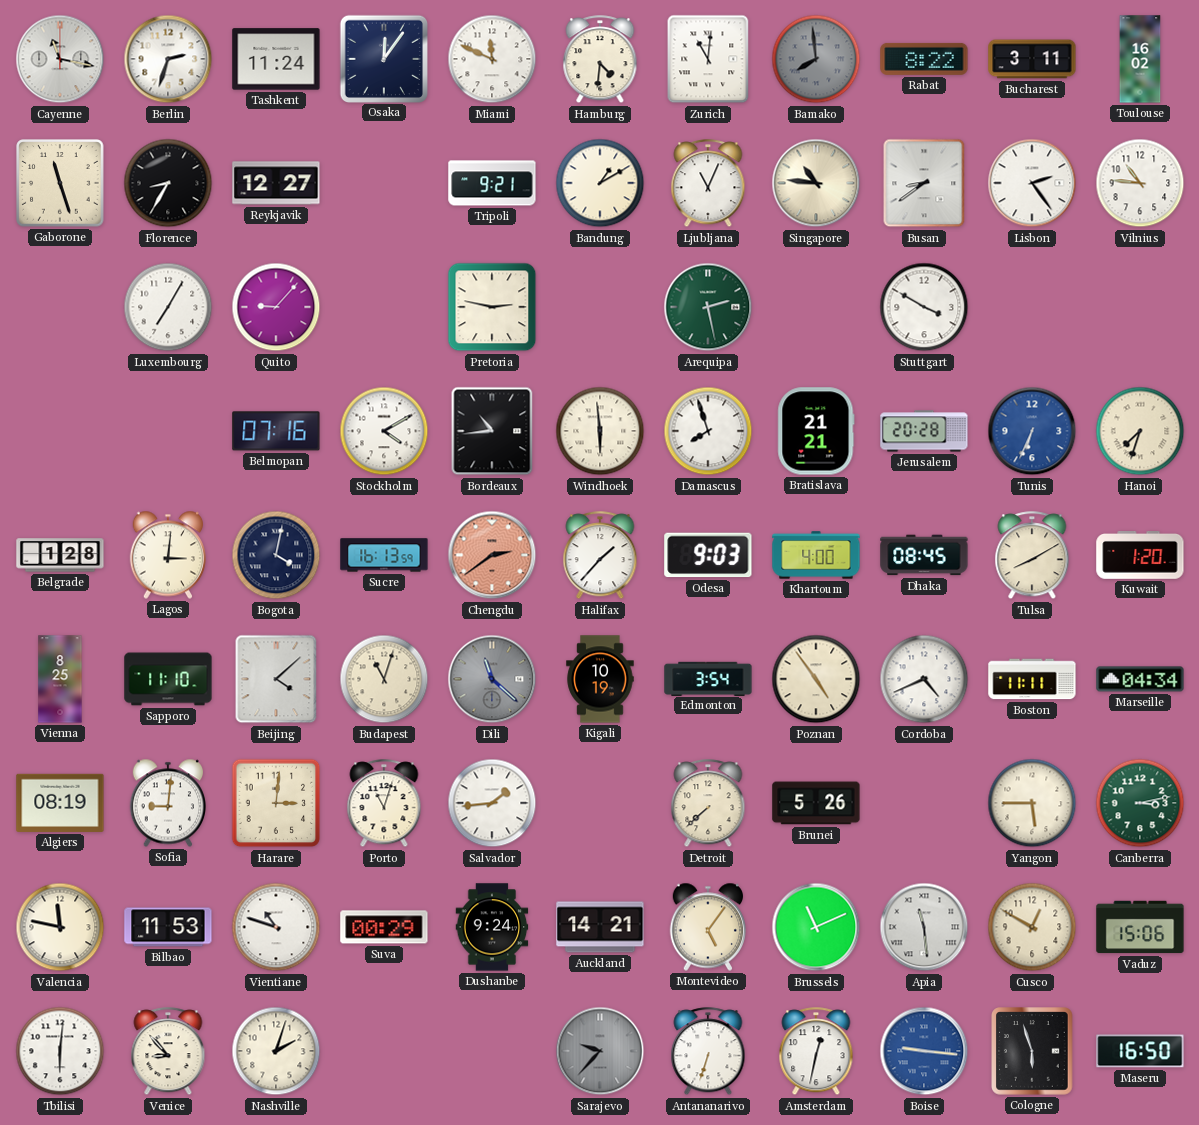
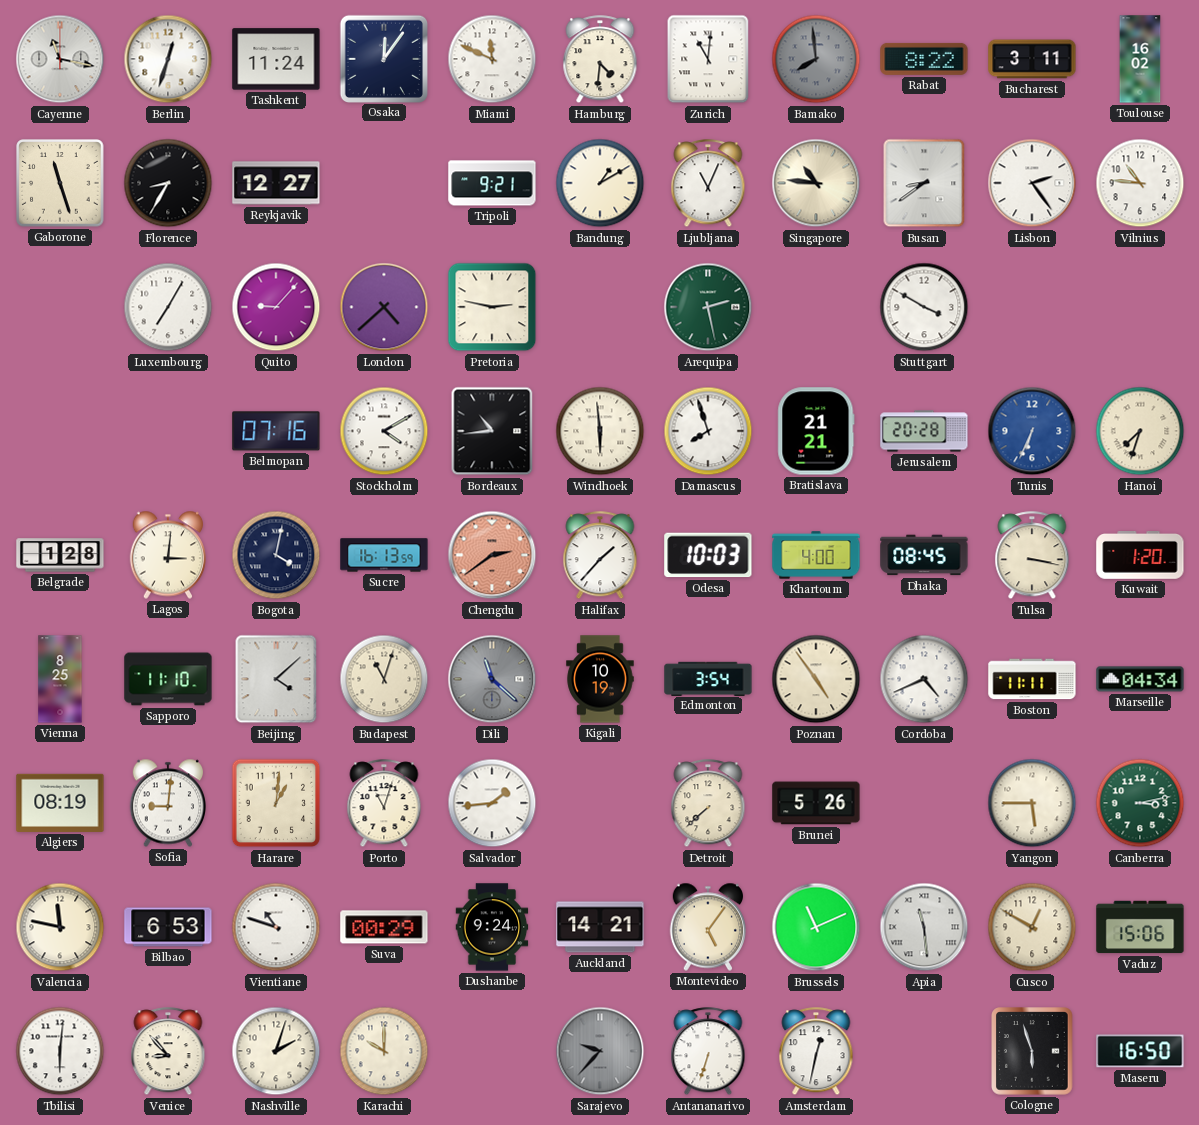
Berlin: 2:33 -> 12:33
London: none -> 4:38
Odesa: 9:03 -> 10:03
Tulsa: 8:10 -> 3:17
Harare: 3:01 -> 1:01
Bilbao: 11:53 -> 6:53
Karachi: none -> 10:00
Boise: 9:16 -> none
